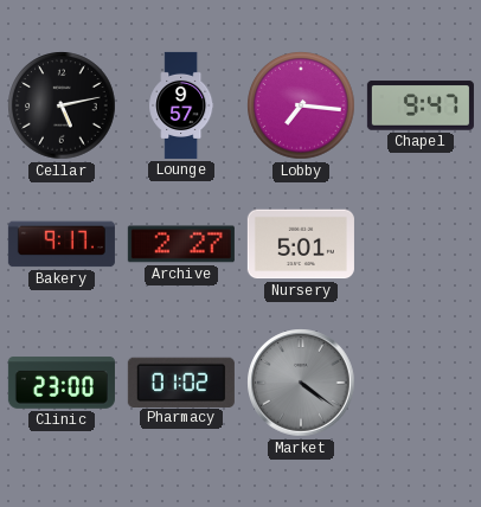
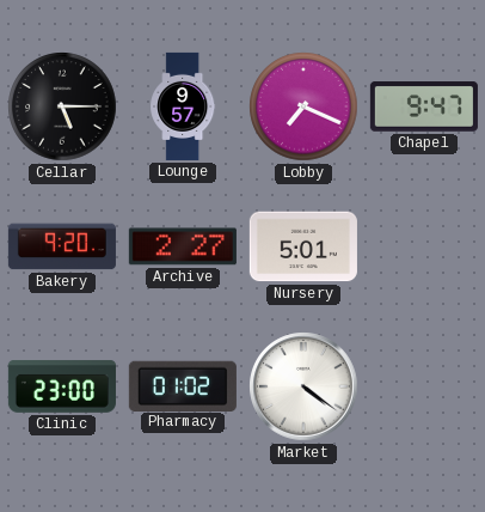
Cellar: 5:13 -> 5:15
Lobby: 7:16 -> 7:19
Bakery: 9:17 -> 9:20
Market dial: grey -> white
